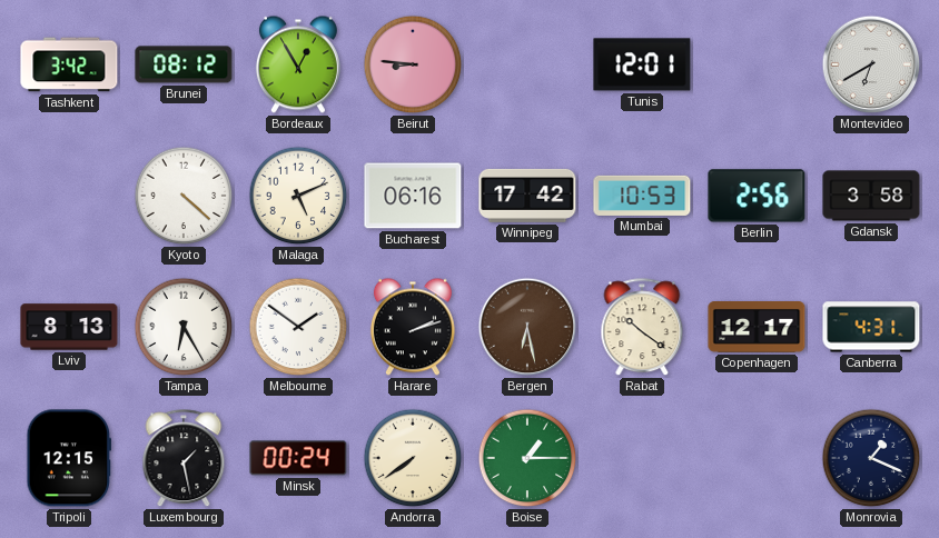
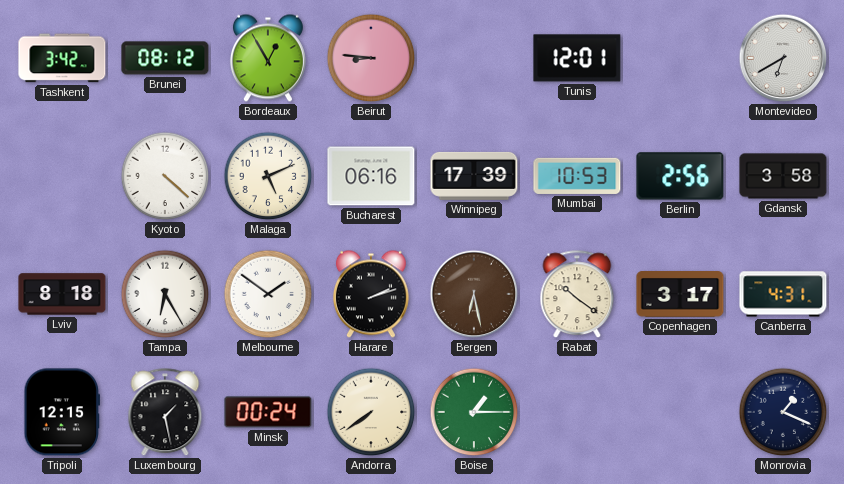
Winnipeg: 17:42 -> 17:39
Lviv: 8:13 -> 8:18
Copenhagen: 12:17 -> 3:17
